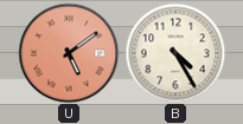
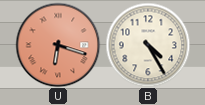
U: 5:09 -> 6:18
